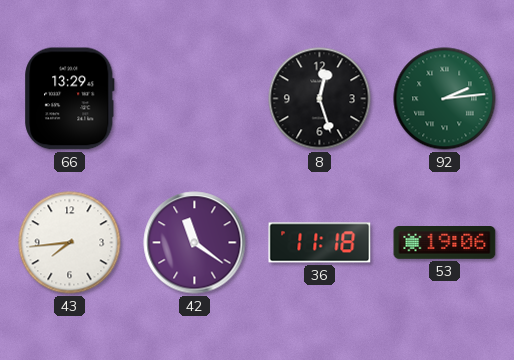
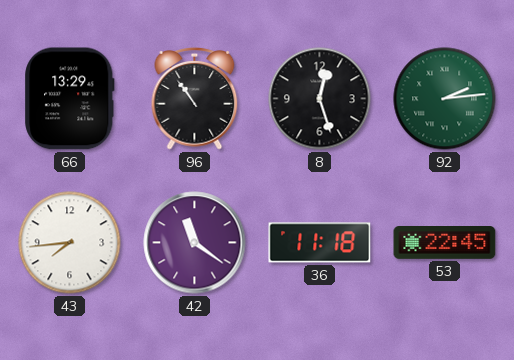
96: none -> 10:54
53: 19:06 -> 22:45
